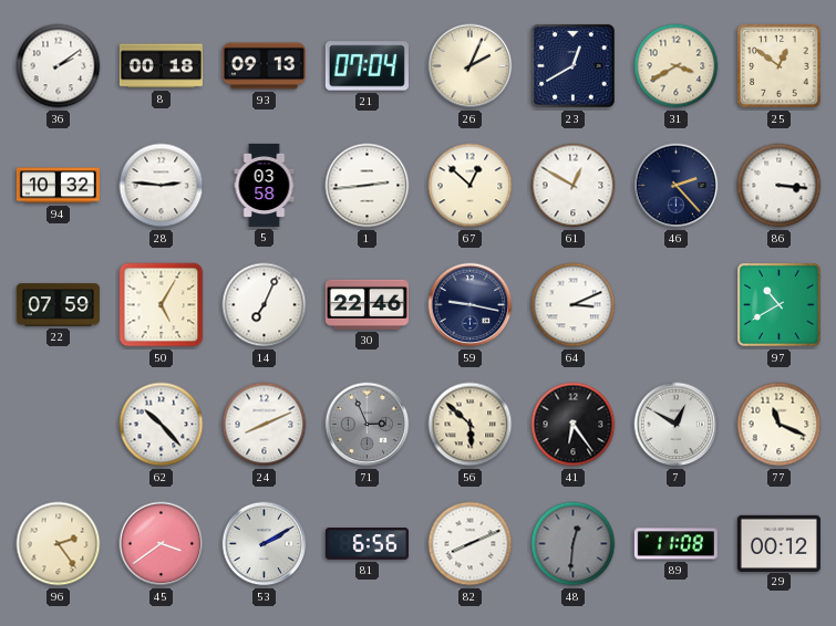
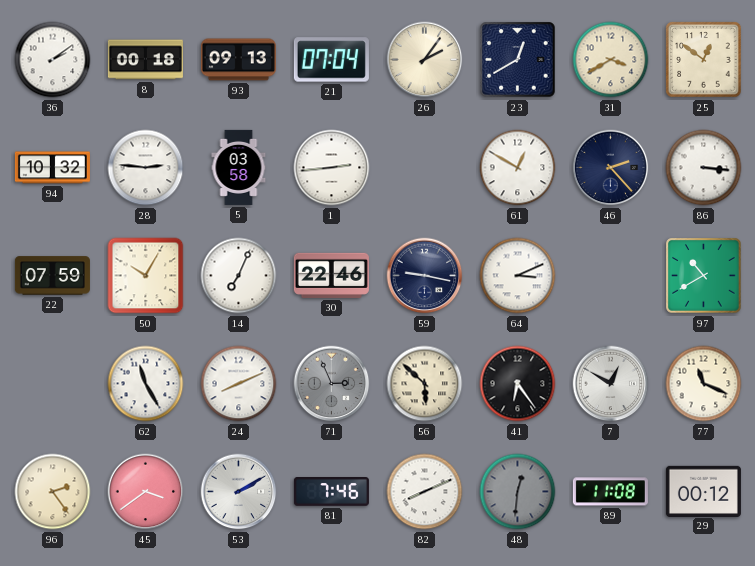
26: 2:04 -> 2:06
67: 12:52 -> none
50: 5:05 -> 10:05
62: 10:23 -> 11:25
81: 6:56 -> 7:46
